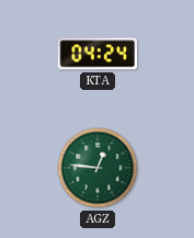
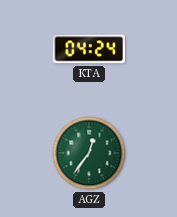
AGZ: 12:46 -> 12:36
